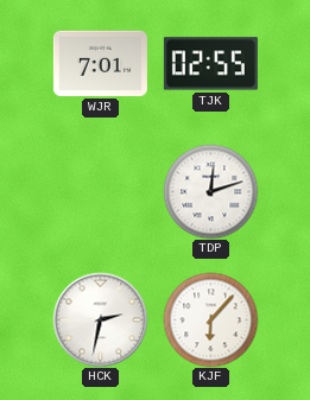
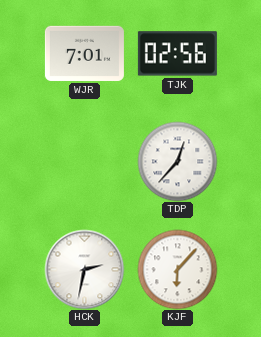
TJK: 02:55 -> 02:56
TDP: 12:12 -> 12:37
